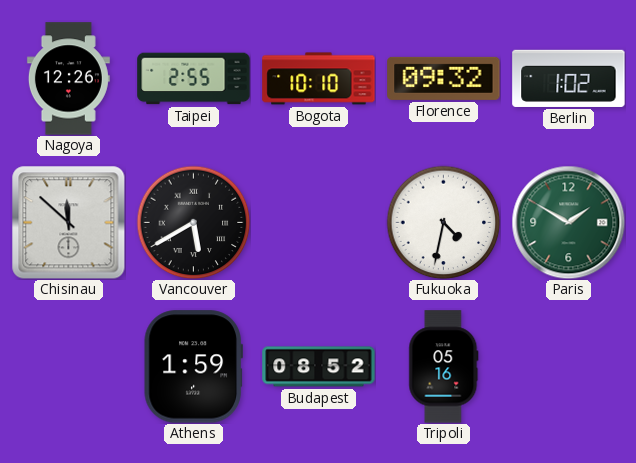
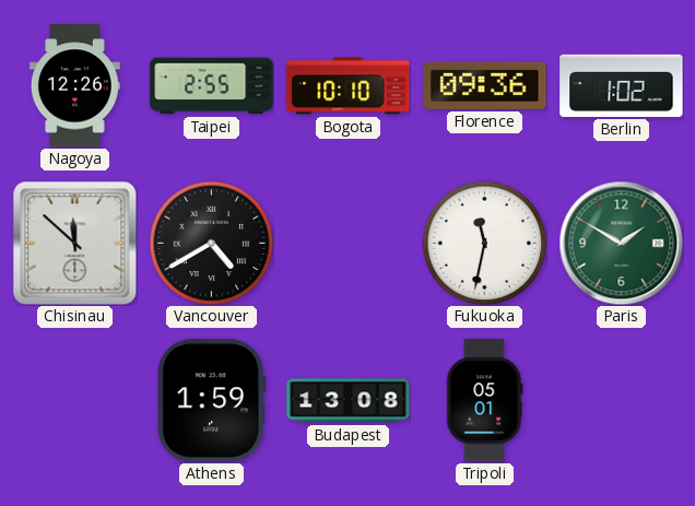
Florence: 09:32 -> 09:36
Vancouver: 5:40 -> 4:40
Fukuoka: 4:32 -> 11:32
Budapest: 08:52 -> 13:08
Tripoli: 05:16 -> 05:01
